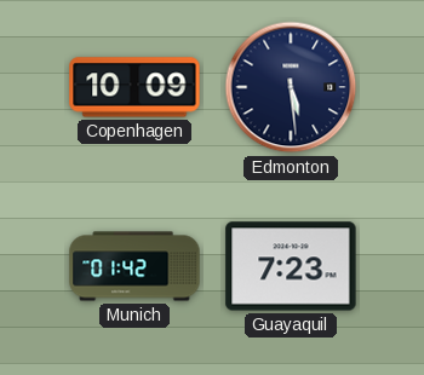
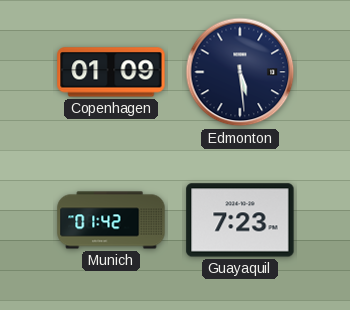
Copenhagen: 10:09 -> 01:09
